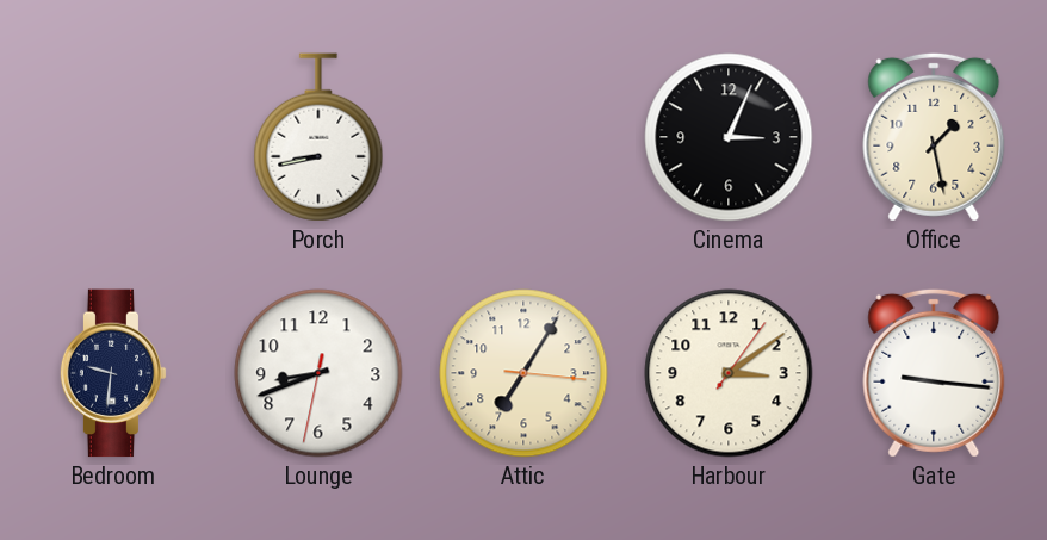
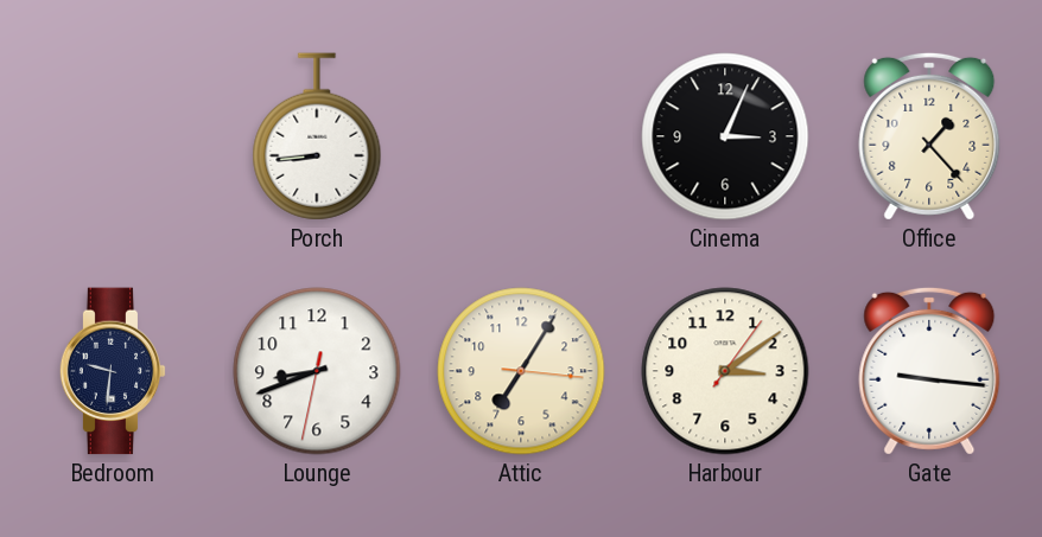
Porch: 8:43 -> 8:44
Office: 1:28 -> 1:23
